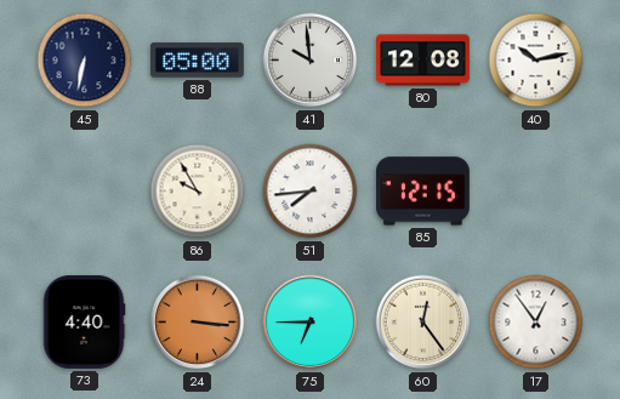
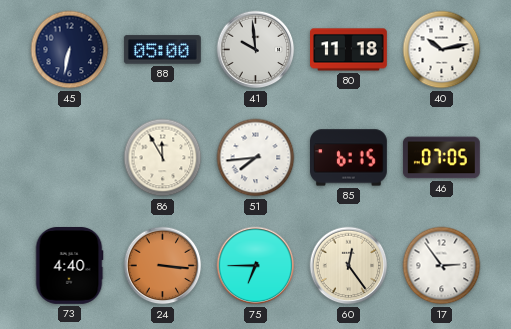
80: 12:08 -> 11:18
86: 9:55 -> 11:55
85: 12:15 -> 6:15
46: none -> 07:05
17: 12:54 -> 2:54
